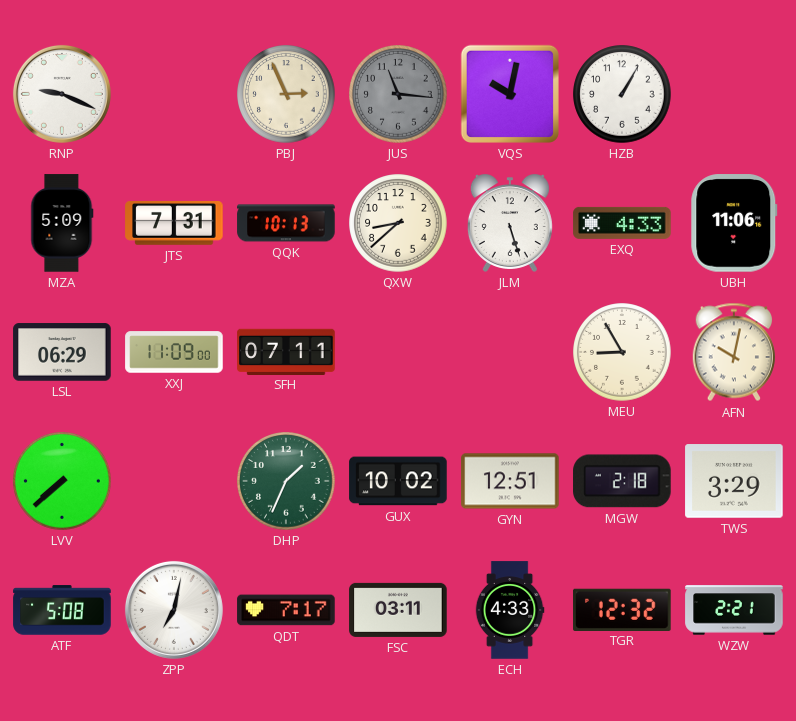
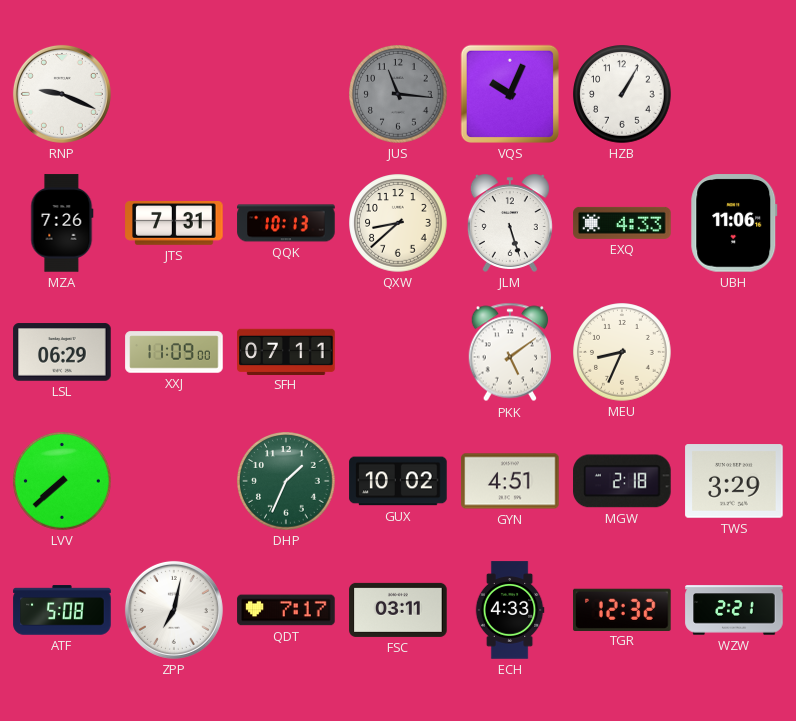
PBJ: 2:56 -> none
VQS: 10:02 -> 10:04
MZA: 5:09 -> 7:26
PKK: none -> 5:09
MEU: 8:55 -> 8:34
AFN: 10:02 -> none
GYN: 12:51 -> 4:51
